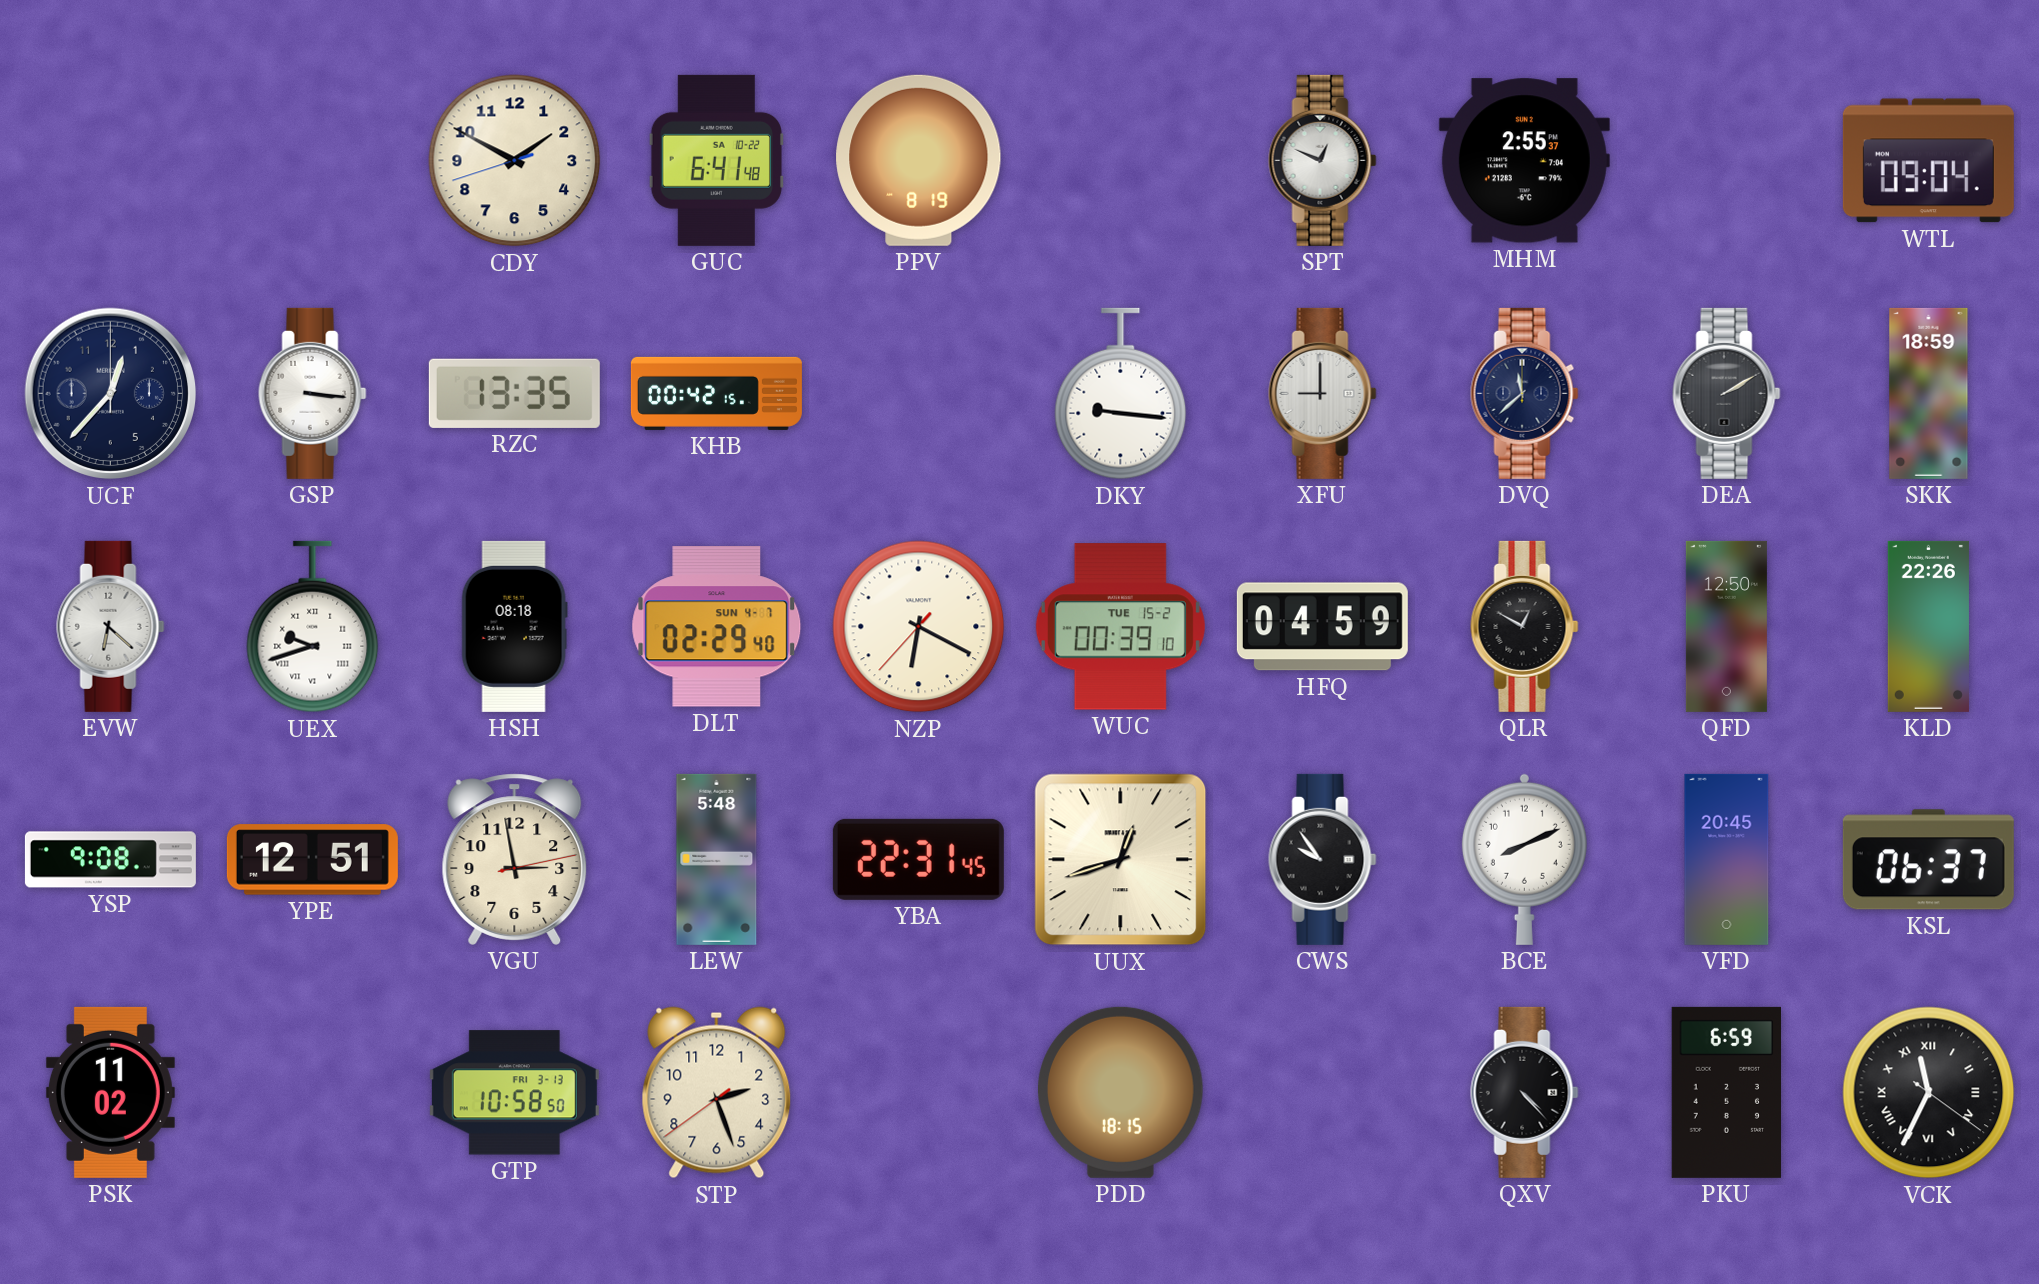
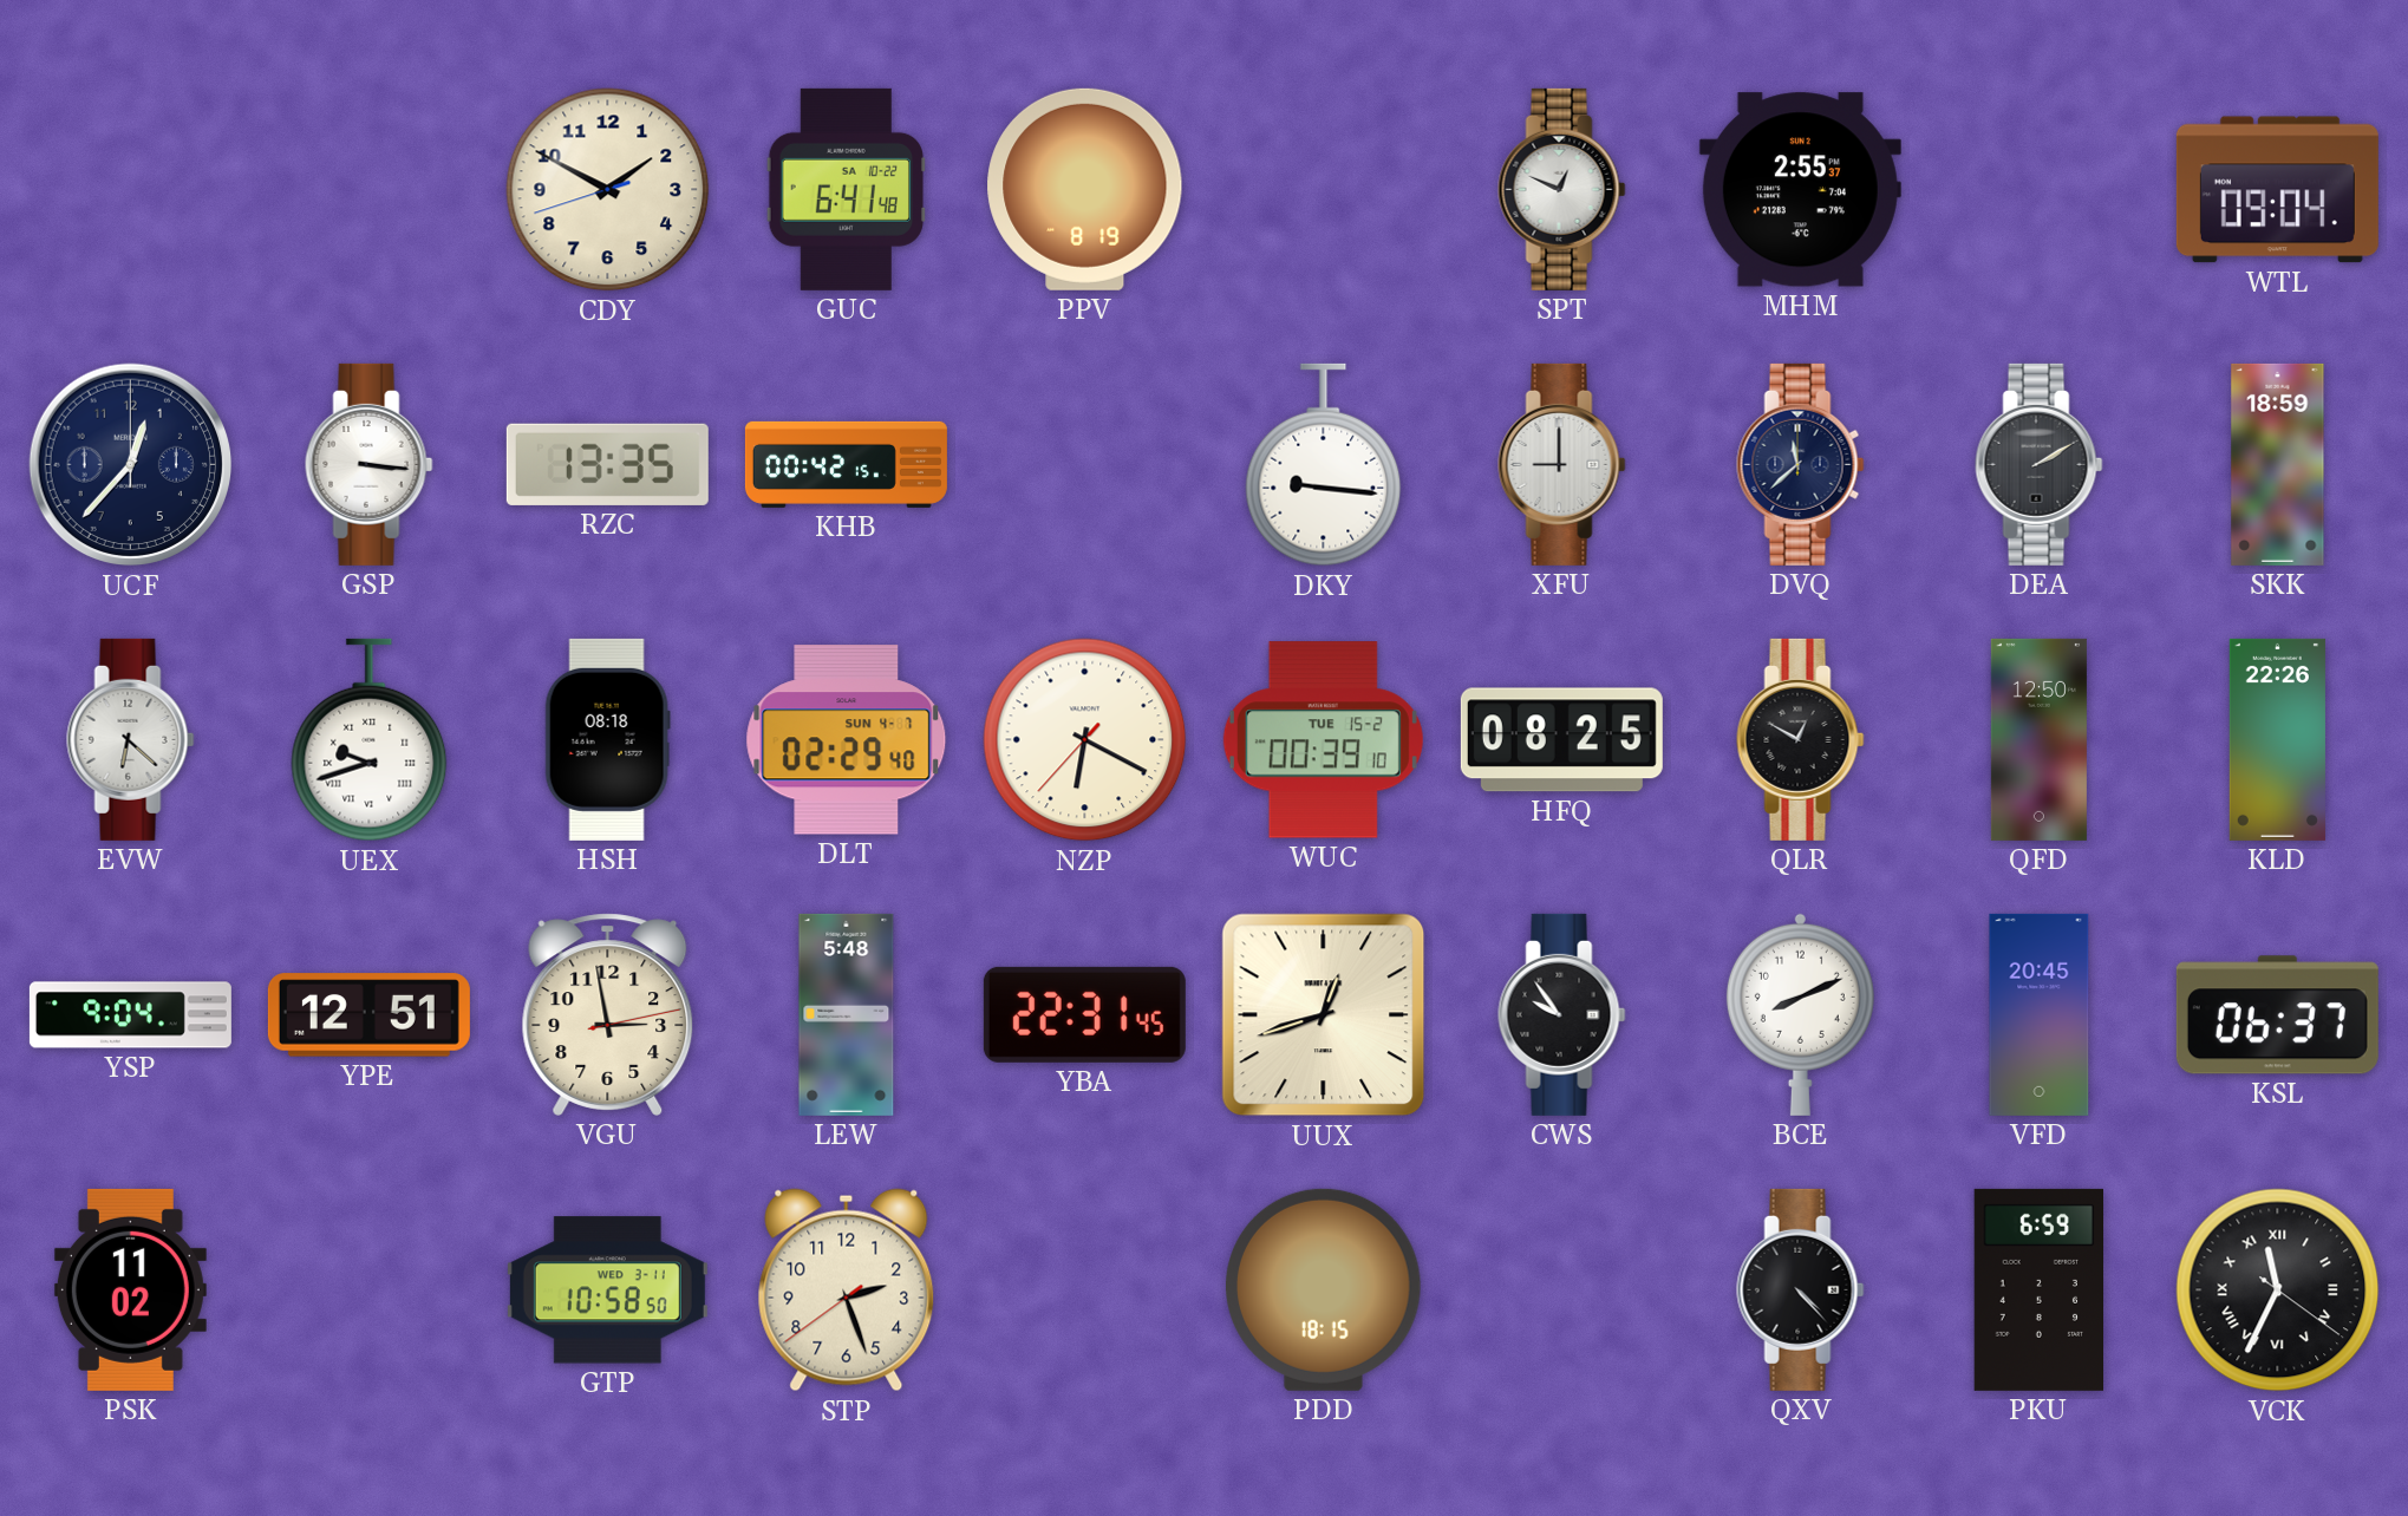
HFQ: 04:59 -> 08:25
YSP: 9:08 -> 9:04
GTP date: FRI 3-13 -> WED 3-11
